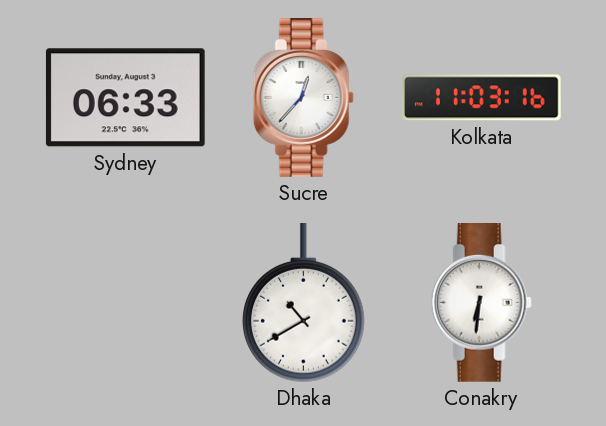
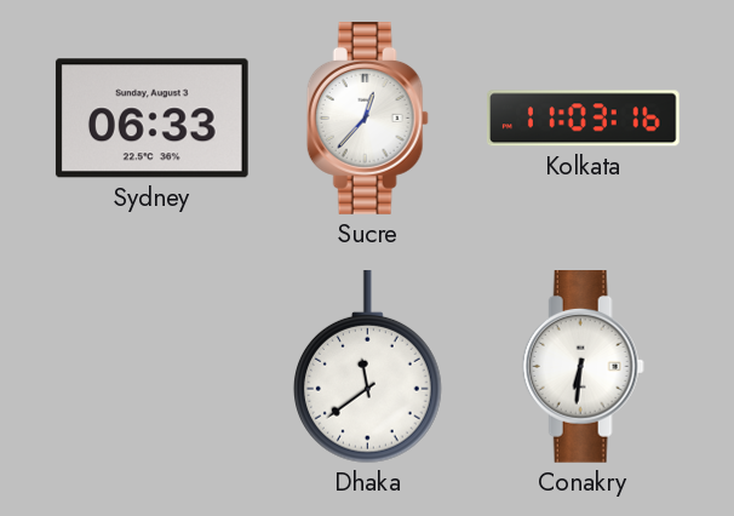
Dhaka: 10:40 -> 11:39
